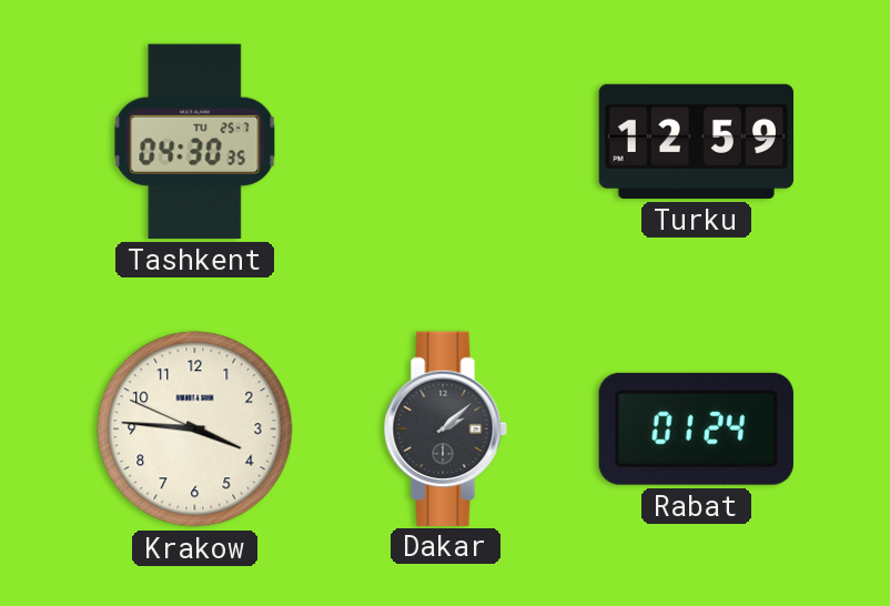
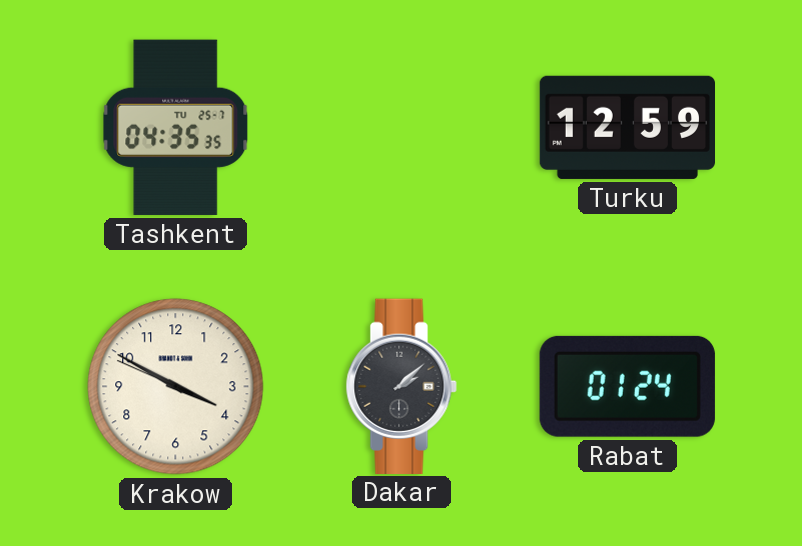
Tashkent: 04:30 -> 04:35
Krakow: 3:45 -> 3:49
